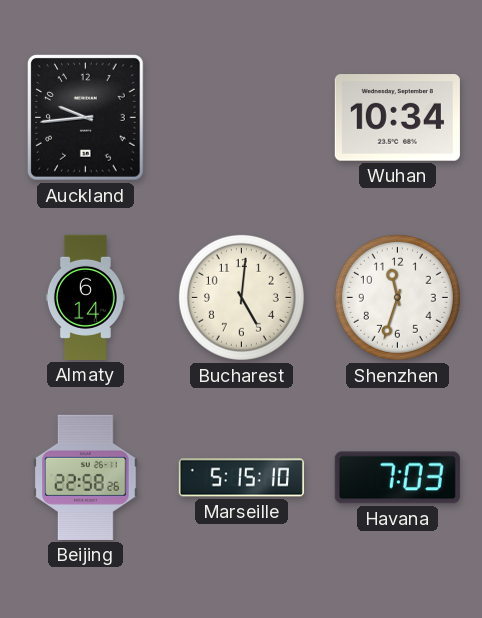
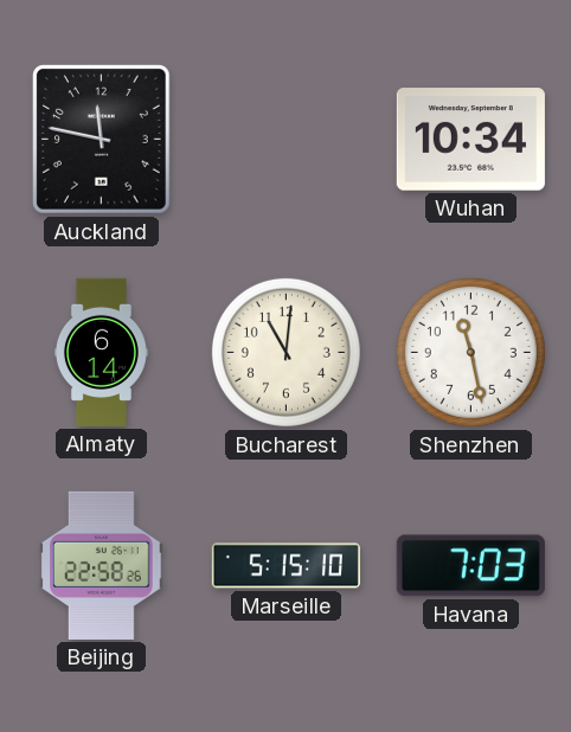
Auckland: 9:44 -> 11:47
Bucharest: 5:01 -> 11:01
Shenzhen: 11:33 -> 11:28
